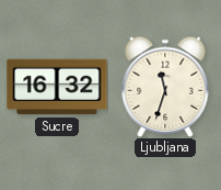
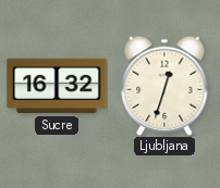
Ljubljana: 11:33 -> 12:33
